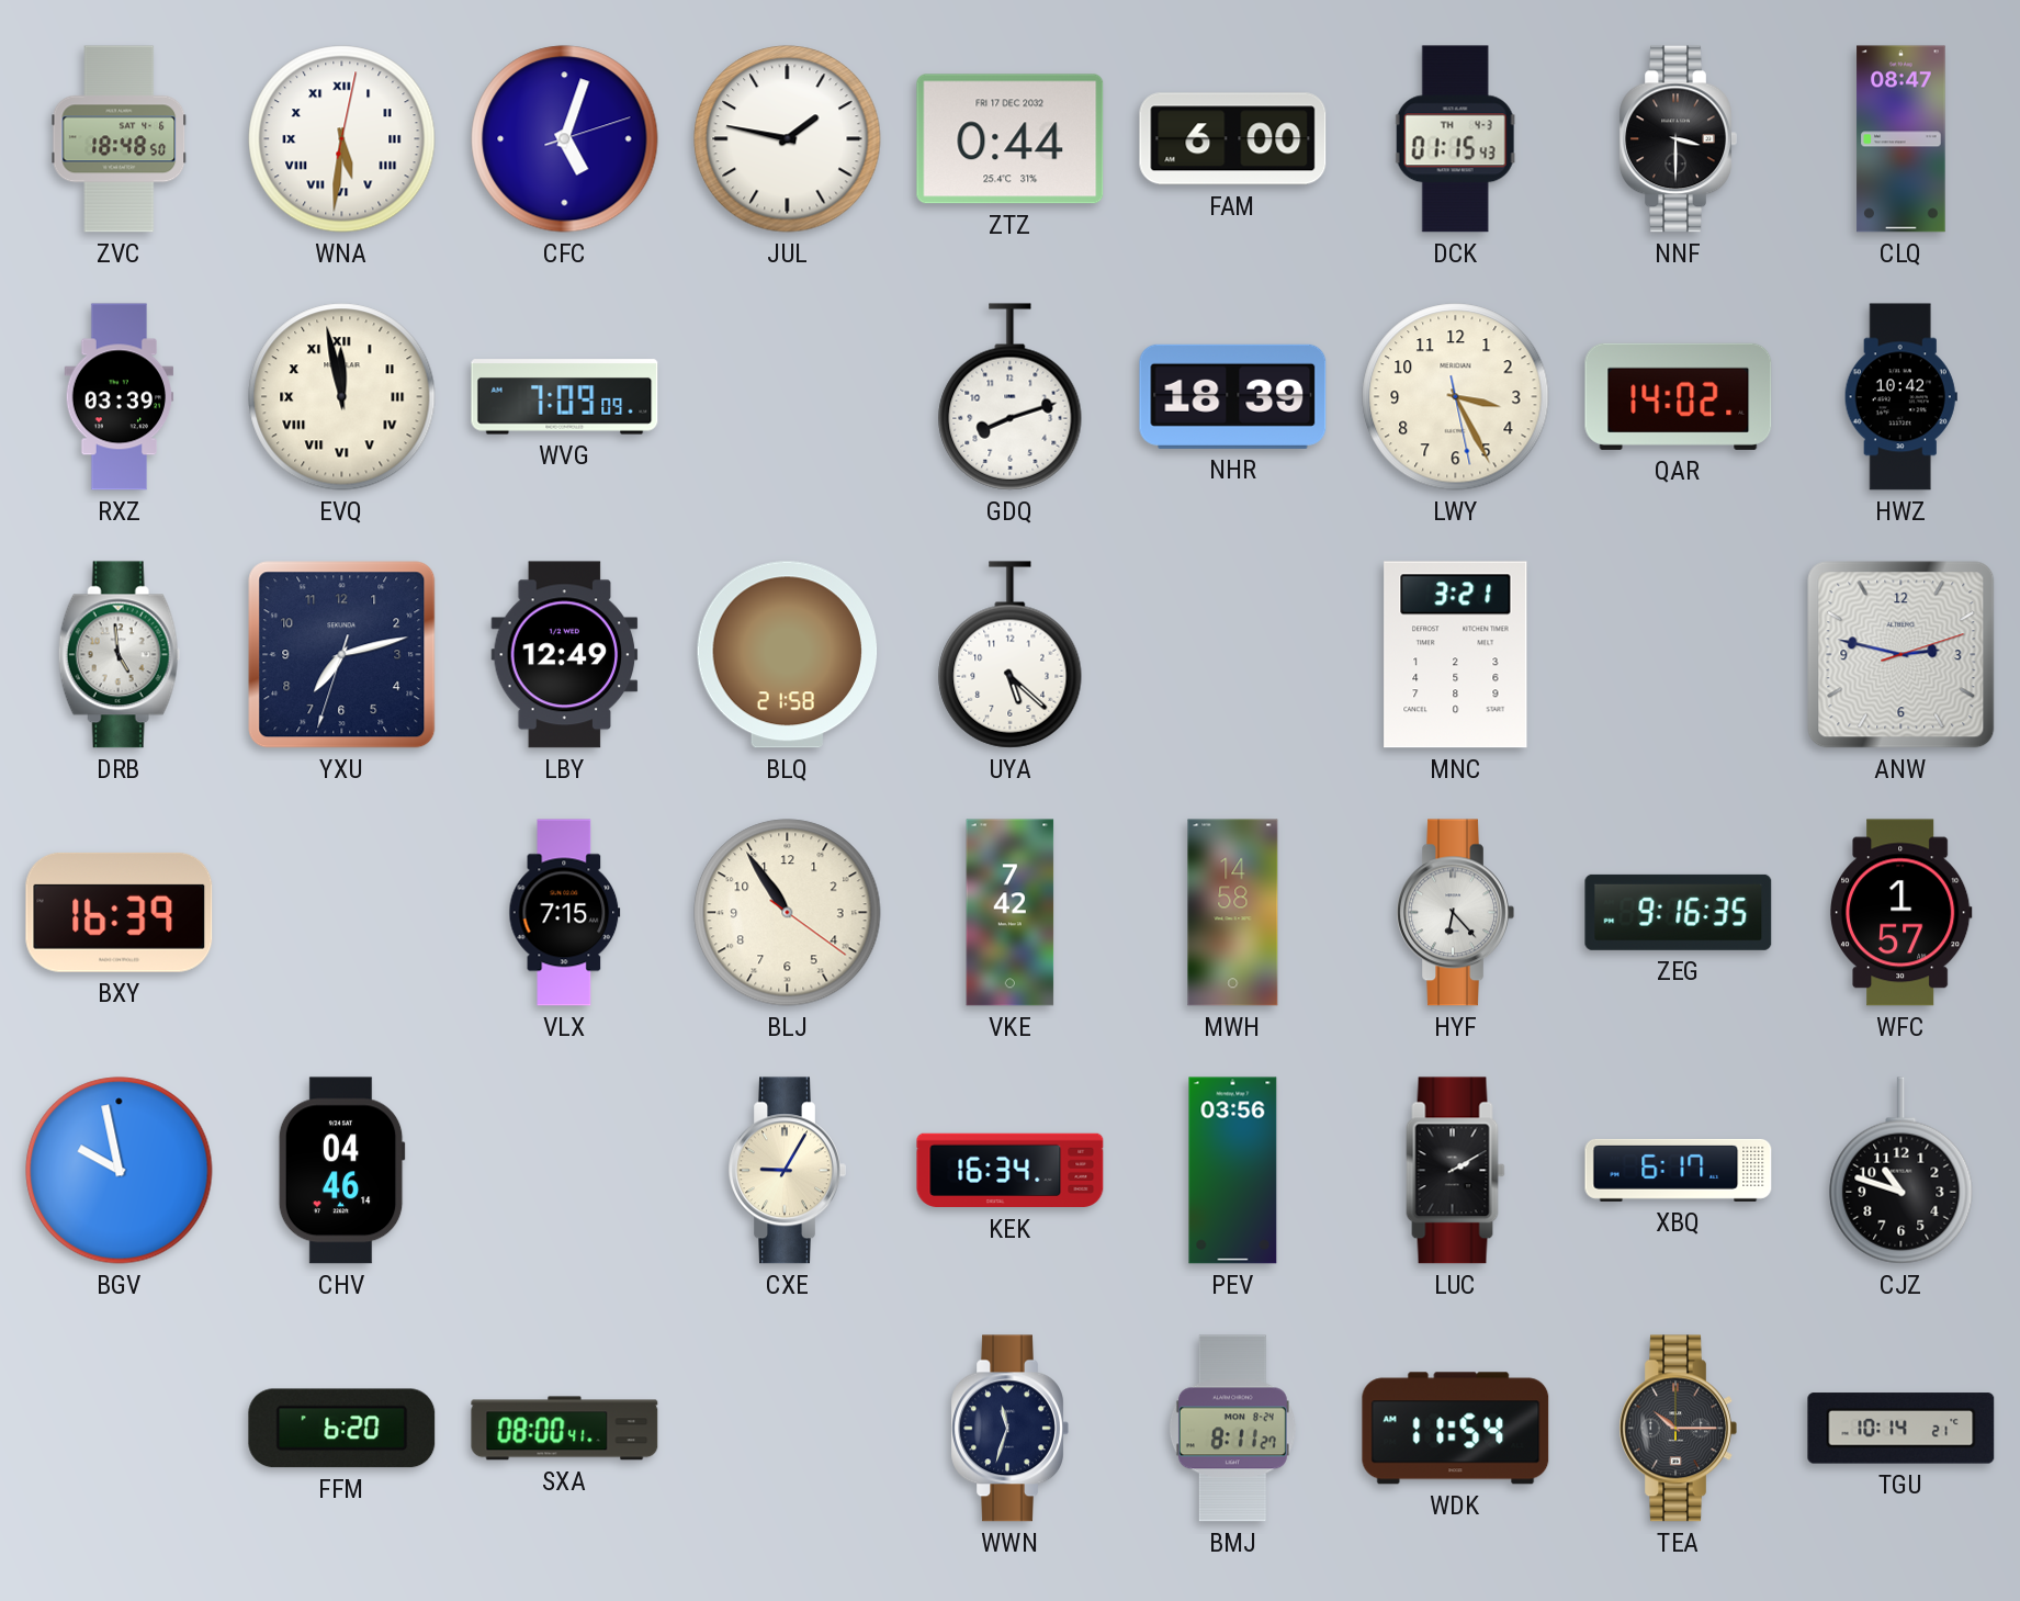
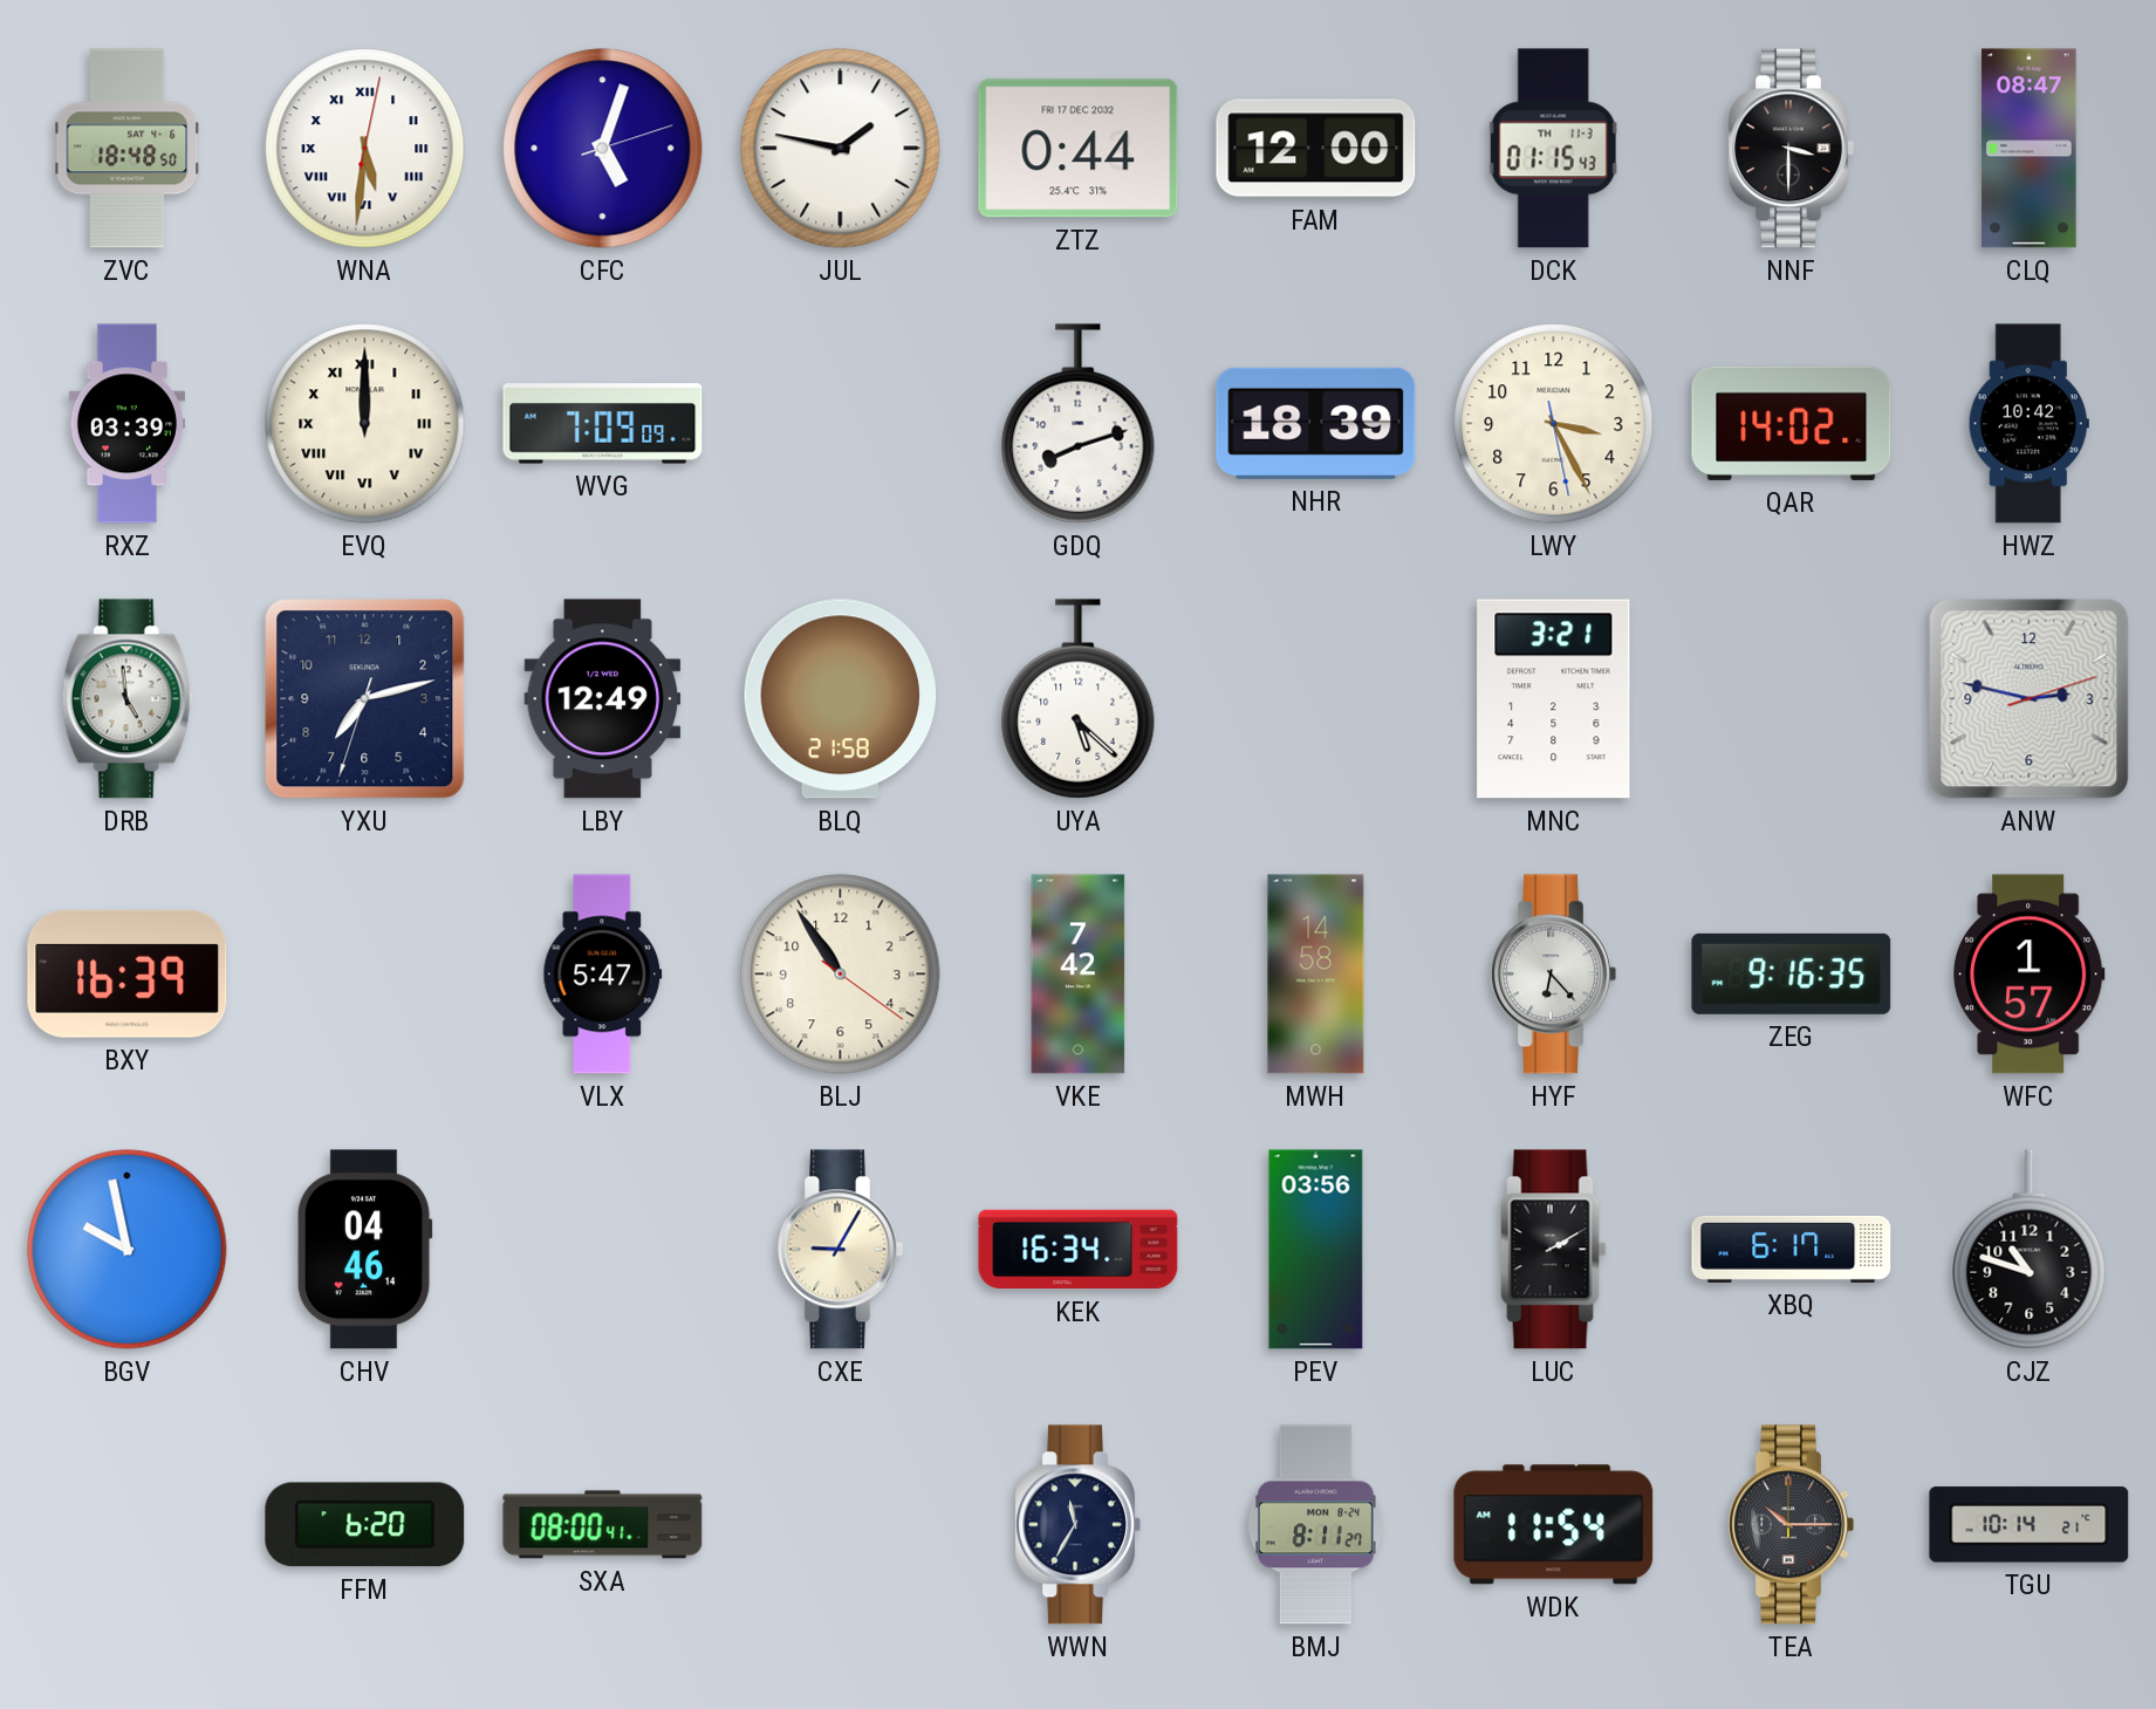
FAM: 6:00 -> 12:00
DCK date: TH 4-3 -> TH 11-3
EVQ: 11:58 -> 12:00
VLX: 7:15 -> 5:47
WWN: 11:33 -> 11:35
